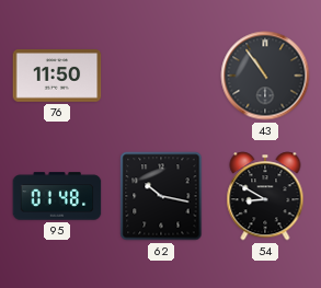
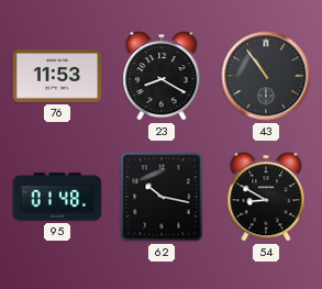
76: 11:50 -> 11:53
23: none -> 8:20
